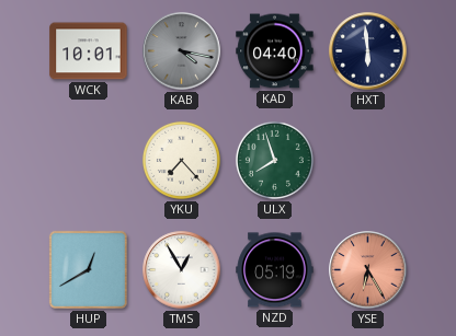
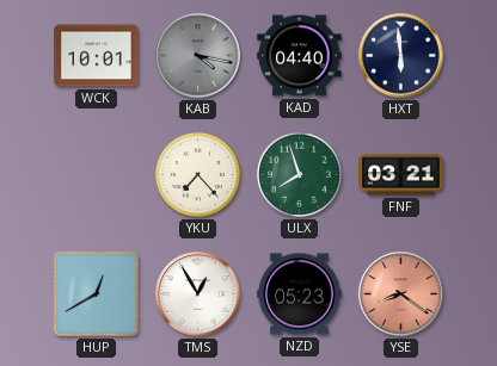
FNF: none -> 03:21
NZD: 05:19 -> 05:23
YSE: 6:25 -> 8:21
